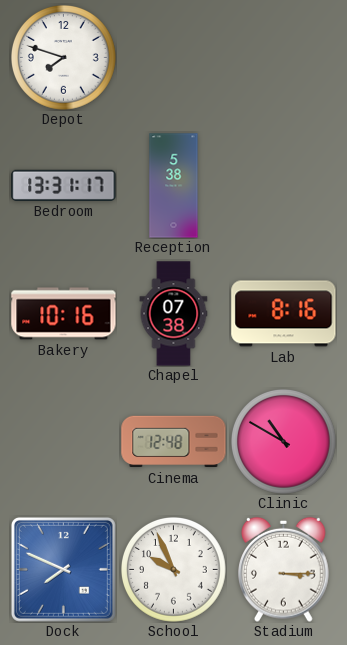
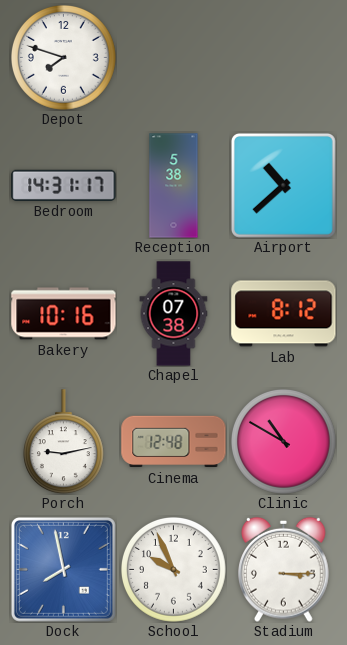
Bedroom: 13:31 -> 14:31
Airport: none -> 10:38
Lab: 8:16 -> 8:12
Porch: none -> 9:13
Dock: 7:49 -> 7:58
